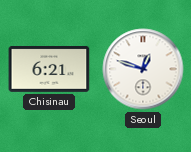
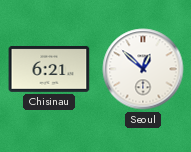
Seoul: 12:48 -> 12:52
